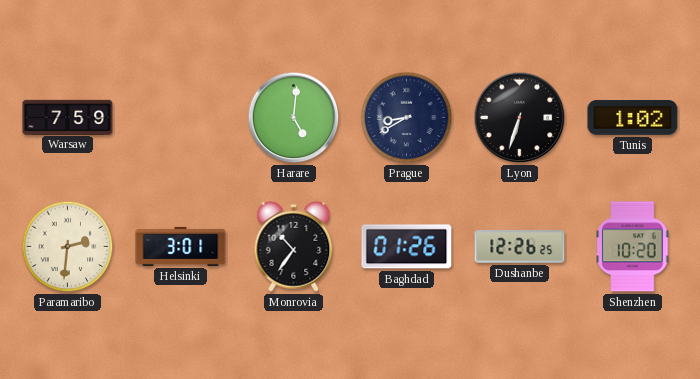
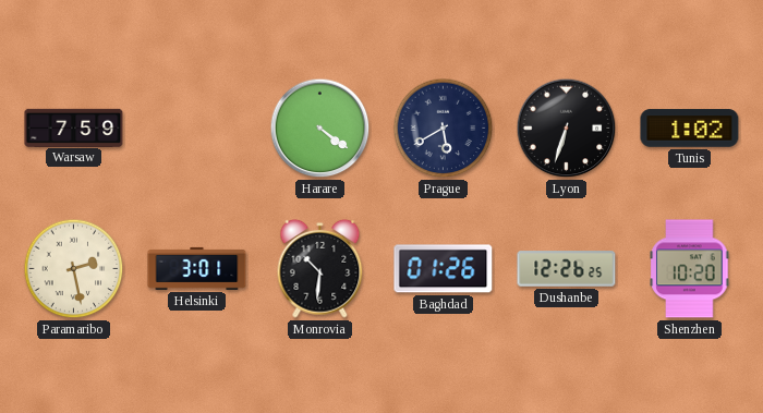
Harare: 5:01 -> 4:21
Prague: 8:40 -> 5:40
Paramaribo: 2:31 -> 2:28
Monrovia: 10:36 -> 10:31
